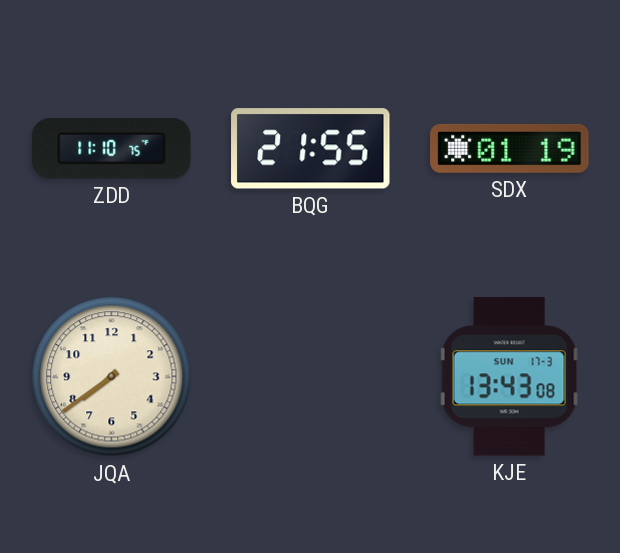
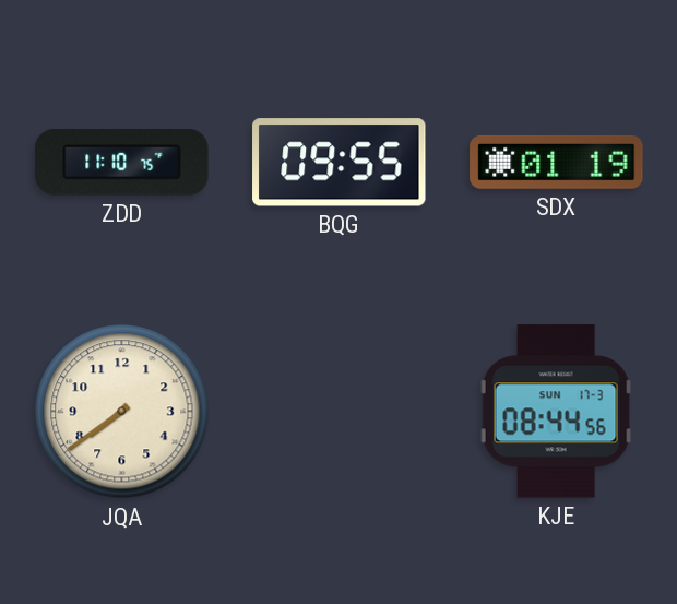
BQG: 21:55 -> 09:55
KJE: 13:43 -> 08:44
